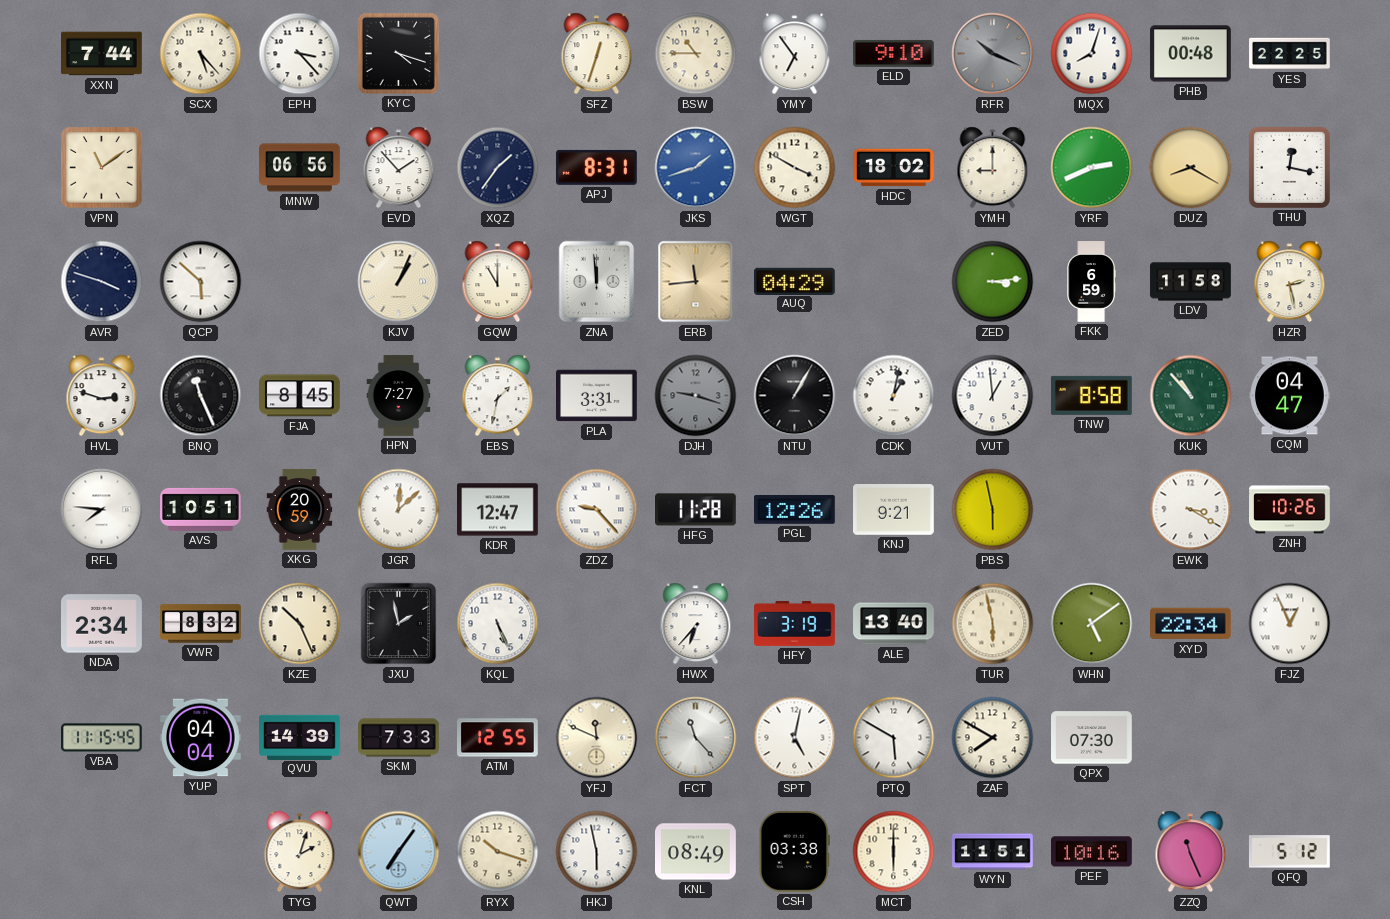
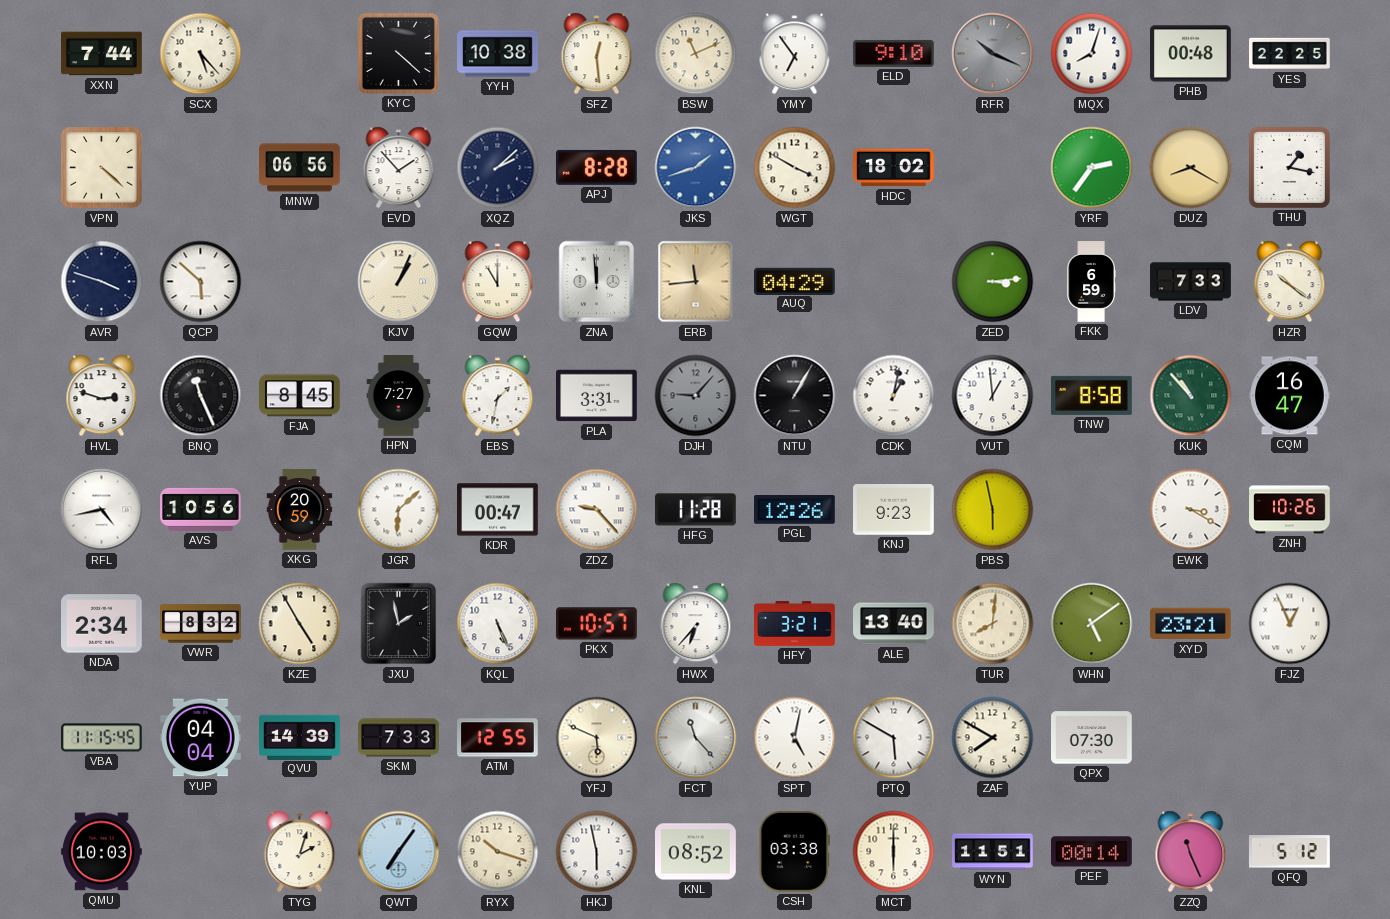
EPH: 3:23 -> none
KYC: 4:18 -> 4:22
YYH: none -> 10:38
SFZ: 12:33 -> 12:29
BSW: 10:45 -> 11:11
VPN: 11:09 -> 4:22
XQZ: 1:36 -> 2:08
APJ: 8:31 -> 8:28
YMH: 9:00 -> none
YRF: 2:41 -> 2:36
THU: 12:17 -> 1:17
LDV: 11:58 -> 7:33
HZR: 2:28 -> 10:21
DJH: 9:18 -> 9:07
CQM: 04:47 -> 16:47
RFL: 7:46 -> 4:43
AVS: 10:51 -> 10:56
JGR: 12:08 -> 6:08
KDR: 12:47 -> 00:47
KNJ: 9:21 -> 9:23
KZE: 10:26 -> 4:55
PKX: none -> 10:57
HFY: 3:19 -> 3:21
TUR: 5:58 -> 8:01
XYD: 22:34 -> 23:21
YFJ: 11:49 -> 5:49
QMU: none -> 10:03
KNL: 08:49 -> 08:52
PEF: 10:16 -> 00:14
